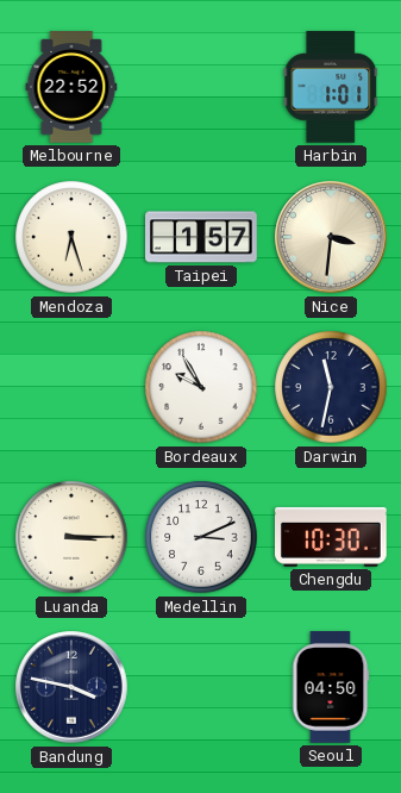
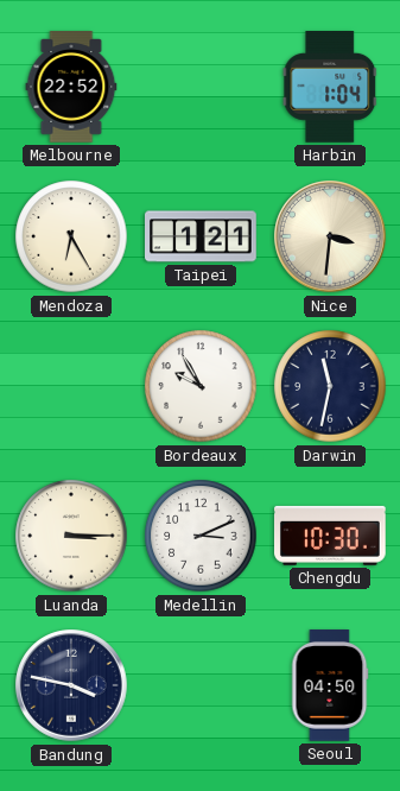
Harbin: 1:01 -> 1:04
Mendoza: 6:27 -> 6:25
Taipei: 1:57 -> 1:21
